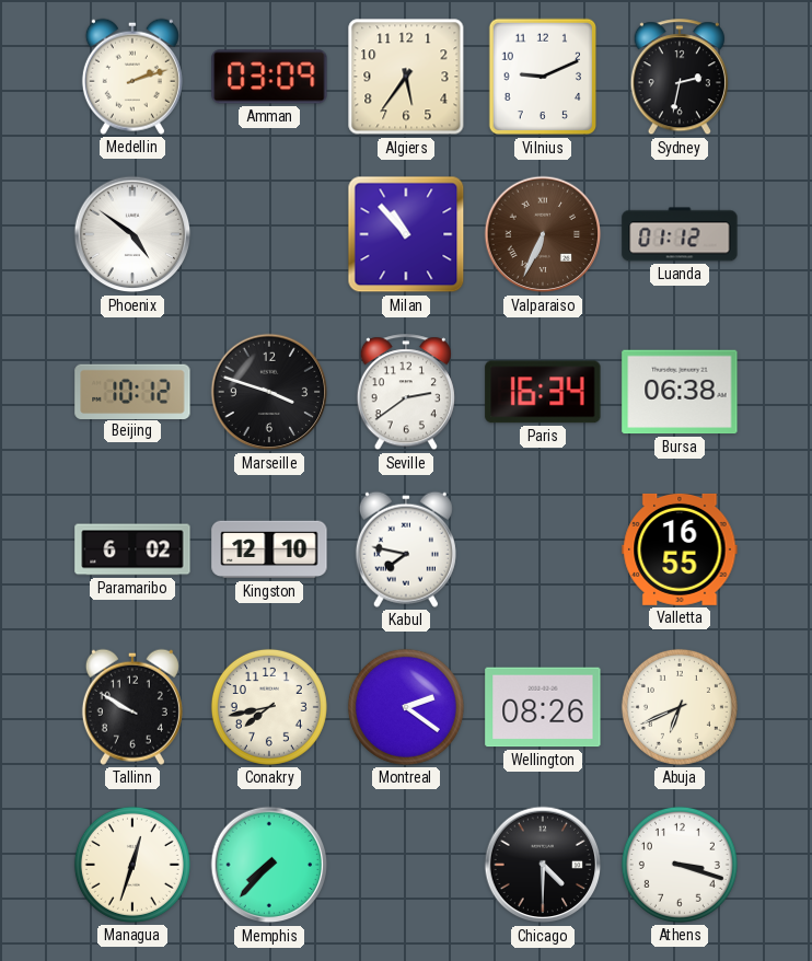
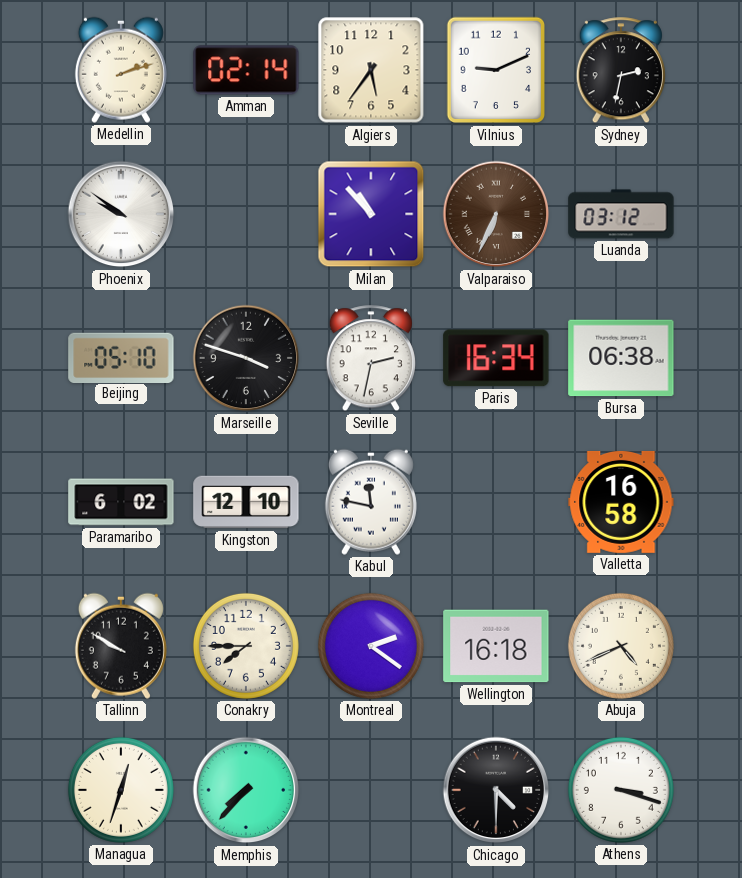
Amman: 03:09 -> 02:14
Phoenix: 4:51 -> 9:51
Luanda: 01:12 -> 03:12
Beijing: 10:12 -> 05:10
Seville: 2:39 -> 2:32
Kabul: 7:47 -> 11:47
Valletta: 16:55 -> 16:58
Conakry: 7:43 -> 7:45
Wellington: 08:26 -> 16:18
Abuja: 6:41 -> 4:41
